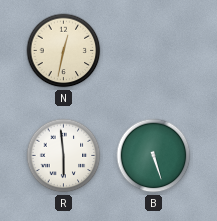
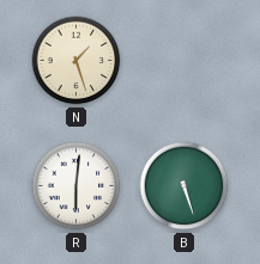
N: 12:32 -> 1:27
R: 5:59 -> 6:01
